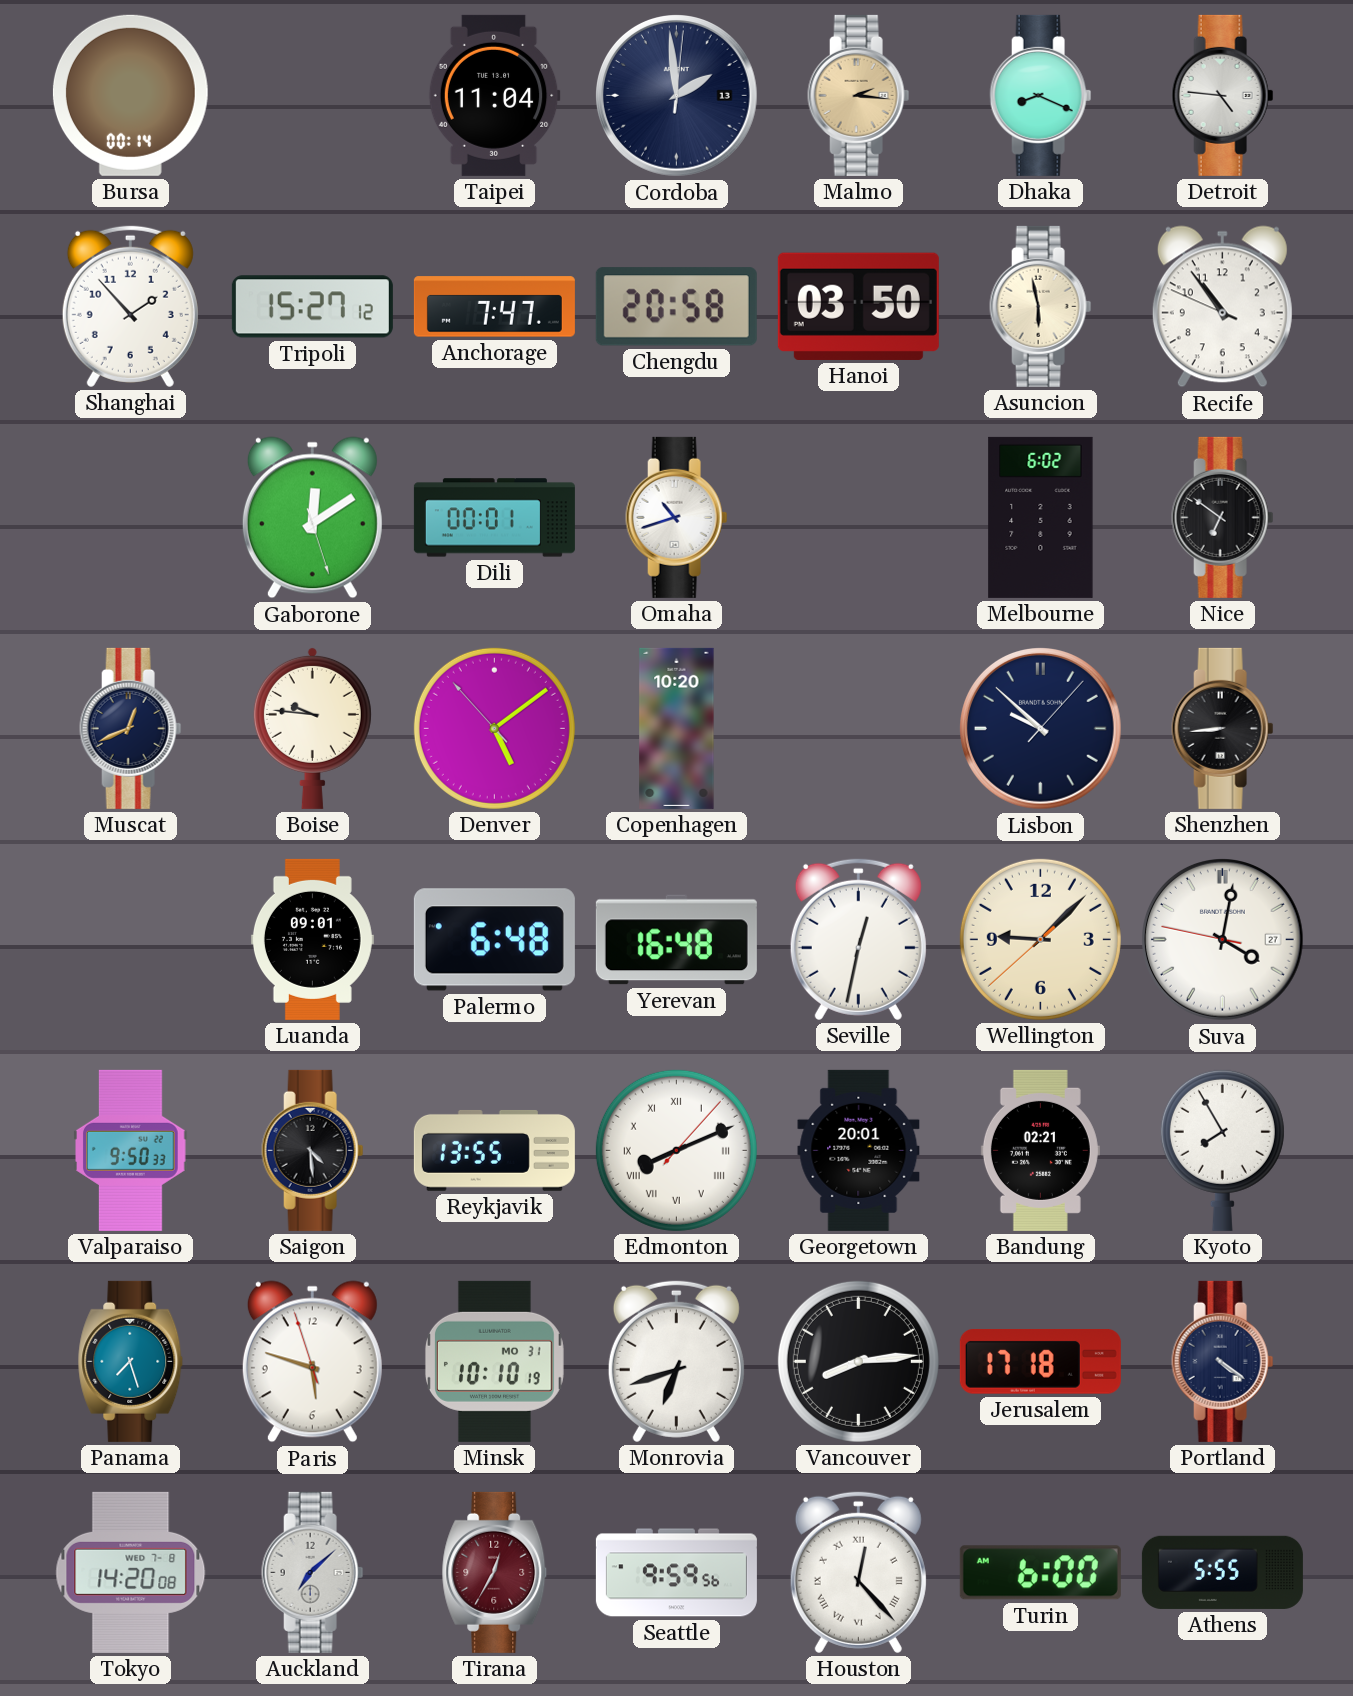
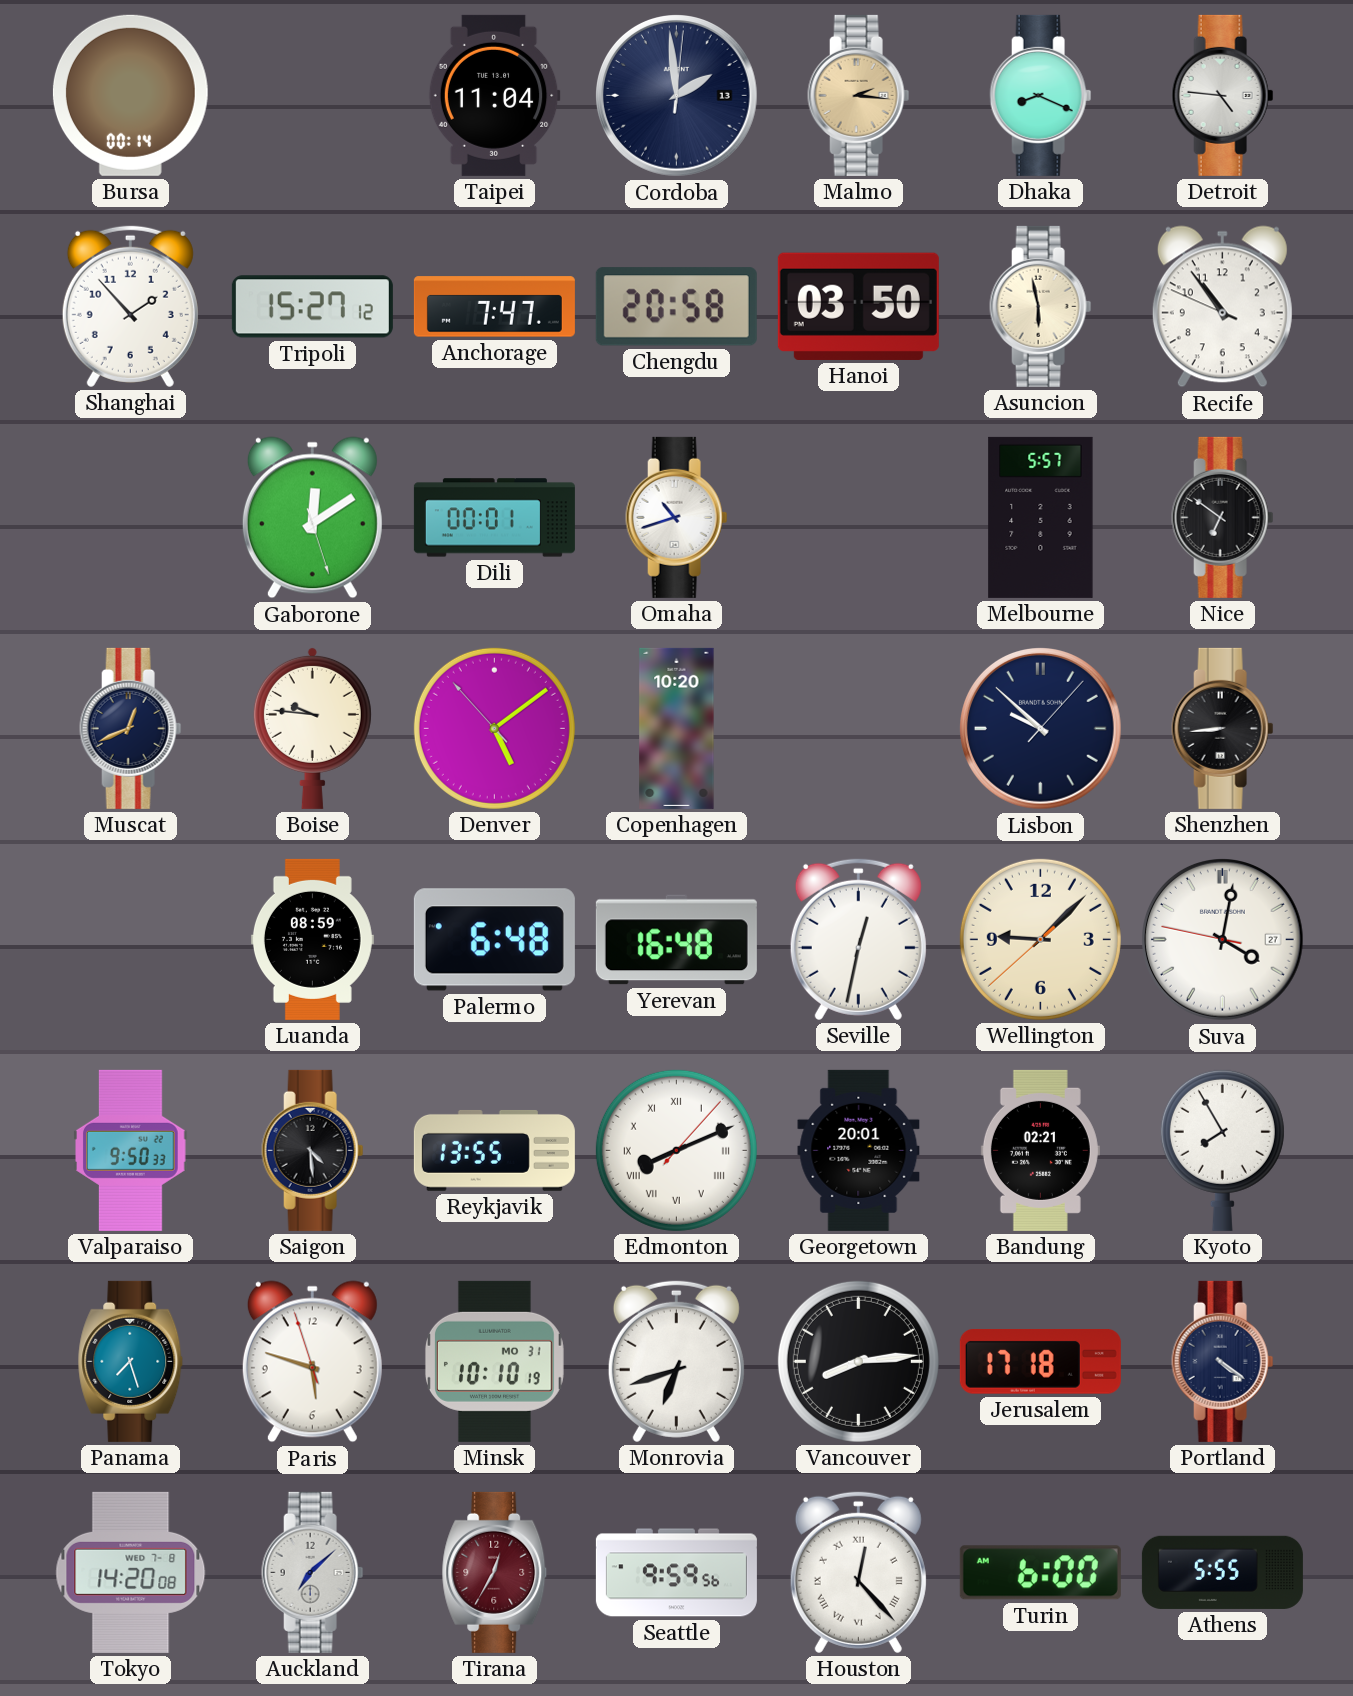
Melbourne: 6:02 -> 5:57
Luanda: 09:01 -> 08:59
